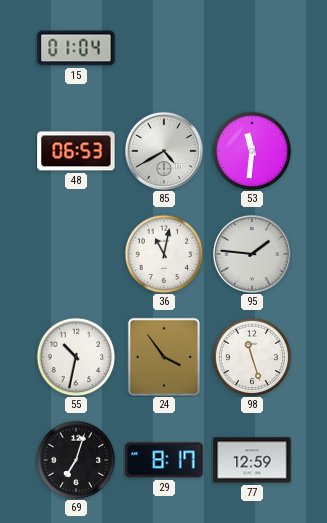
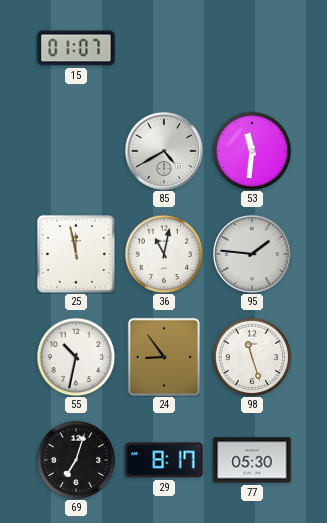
15: 01:04 -> 01:07
48: 06:53 -> none
25: none -> 11:58
24: 3:54 -> 8:54
77: 12:59 -> 05:30
